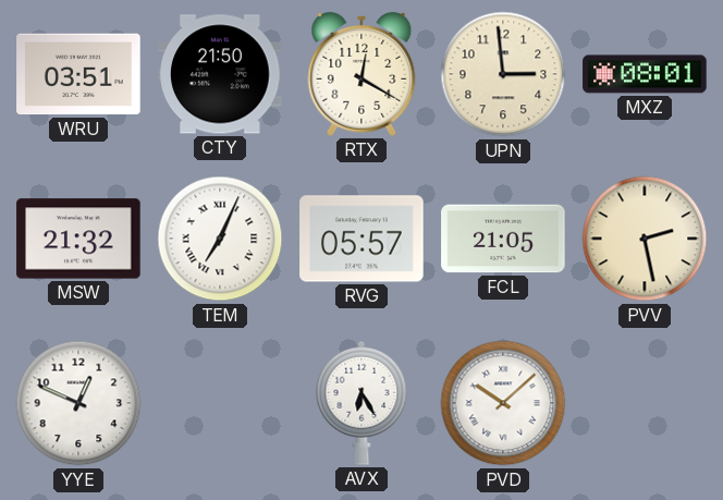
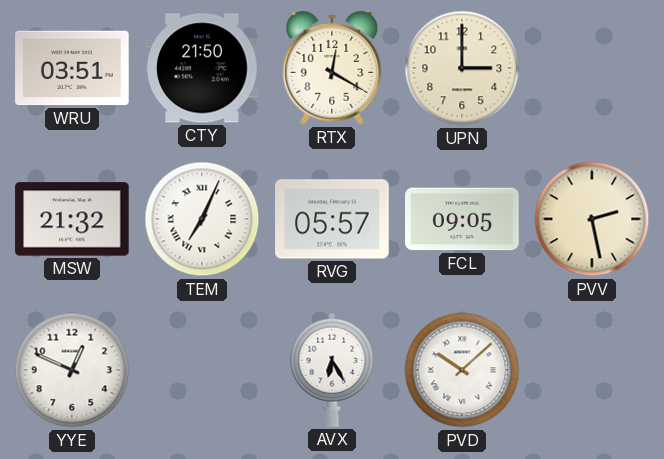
UPN: 2:59 -> 3:00
MXZ: 08:01 -> none
FCL: 21:05 -> 09:05
